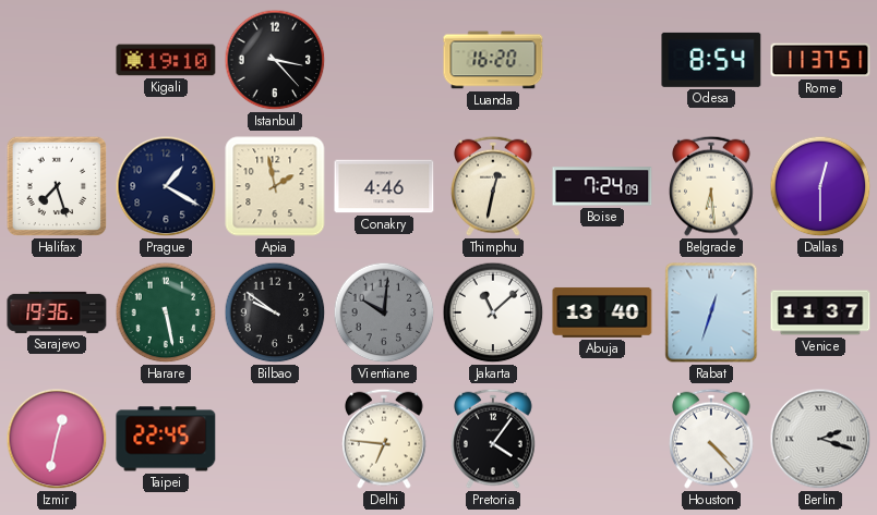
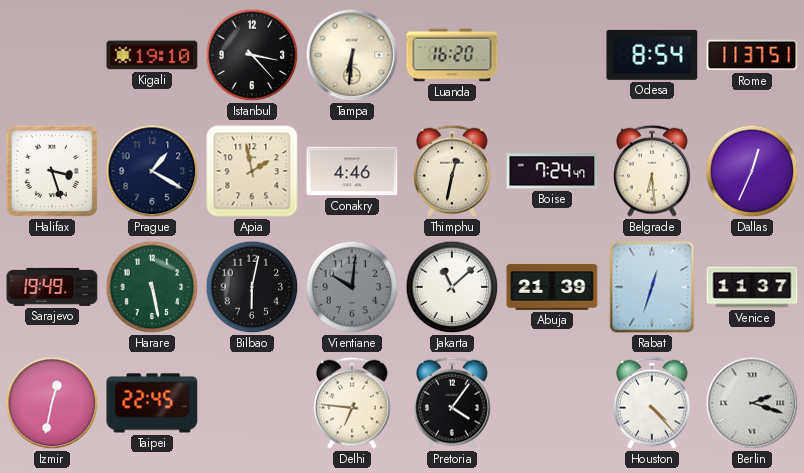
Tampa: none -> 6:31
Halifax: 7:27 -> 3:27
Boise: 7:24:09 -> 7:24:47
Dallas: 12:30 -> 12:34
Sarajevo: 19:36 -> 19:49
Bilbao: 9:51 -> 6:02
Abuja: 13:40 -> 21:39
